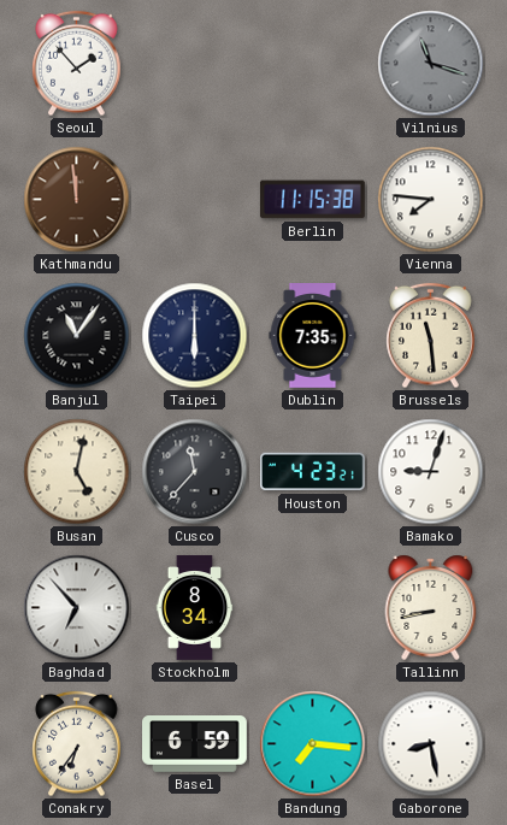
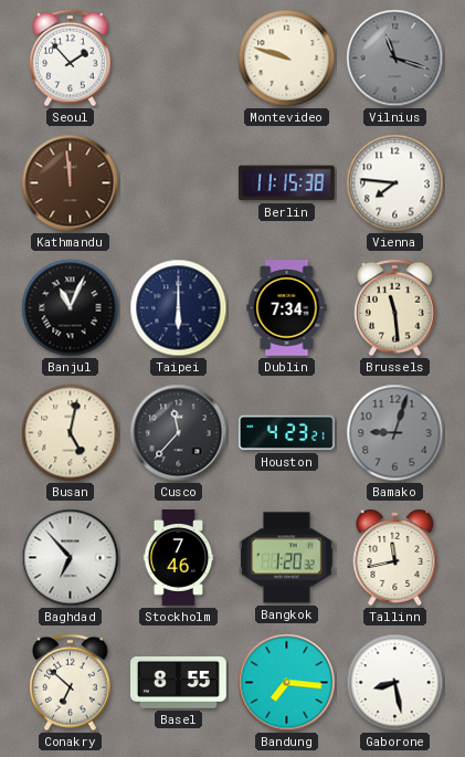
Montevideo: none -> 9:48
Banjul: 11:06 -> 11:04
Dublin: 7:35 -> 7:34
Bamako dial: white -> grey
Stockholm: 8:34 -> 7:46
Bangkok: none -> 1:20
Tallinn: 8:43 -> 11:43
Conakry: 6:36 -> 6:52
Basel: 6:59 -> 8:55
